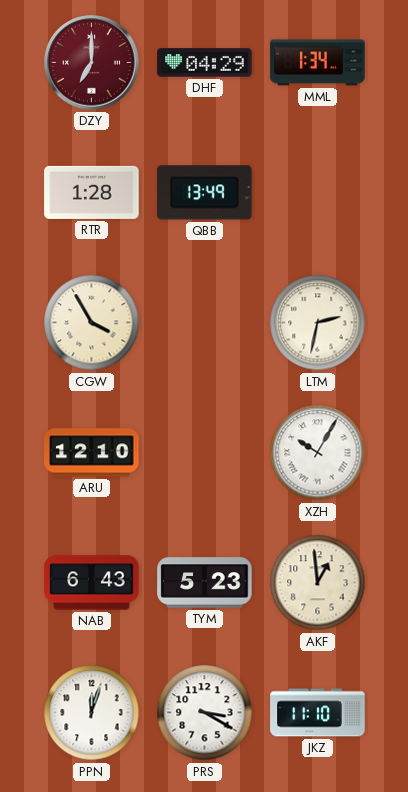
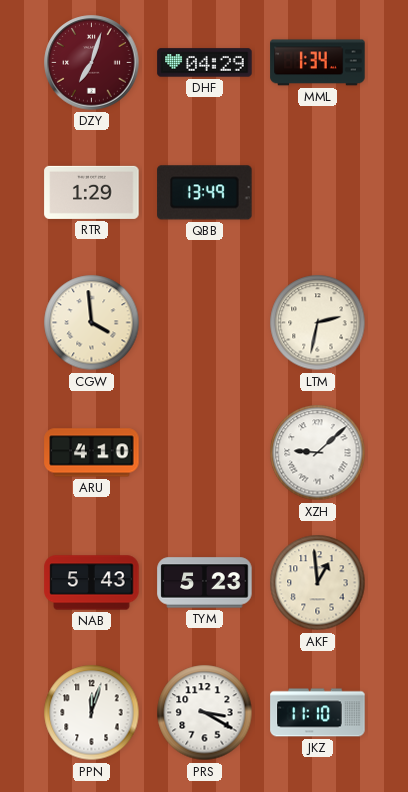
DZY: 7:00 -> 7:03
RTR: 1:28 -> 1:29
CGW: 3:55 -> 3:59
ARU: 12:10 -> 4:10
XZH: 10:05 -> 9:08
NAB: 6:43 -> 5:43
